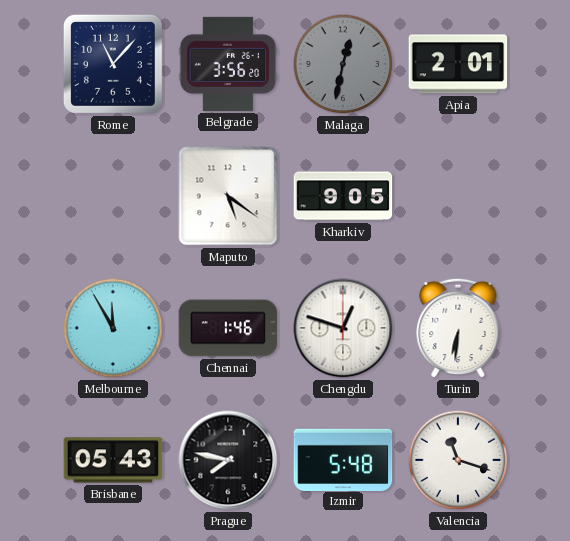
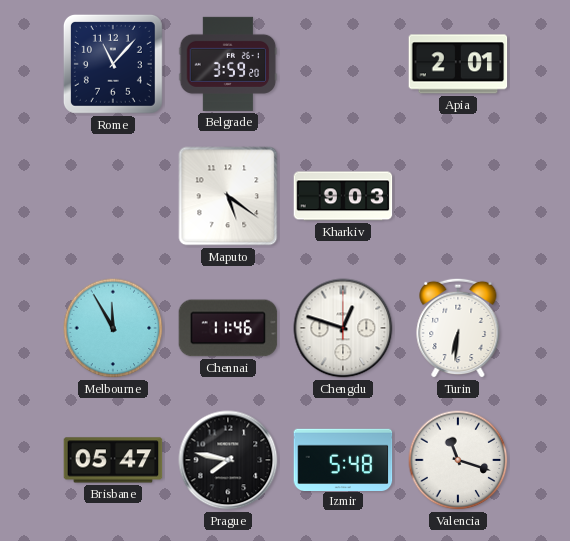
Belgrade: 3:56 -> 3:59
Malaga: 12:32 -> none
Kharkiv: 9:05 -> 9:03
Chennai: 1:46 -> 11:46
Brisbane: 05:43 -> 05:47
